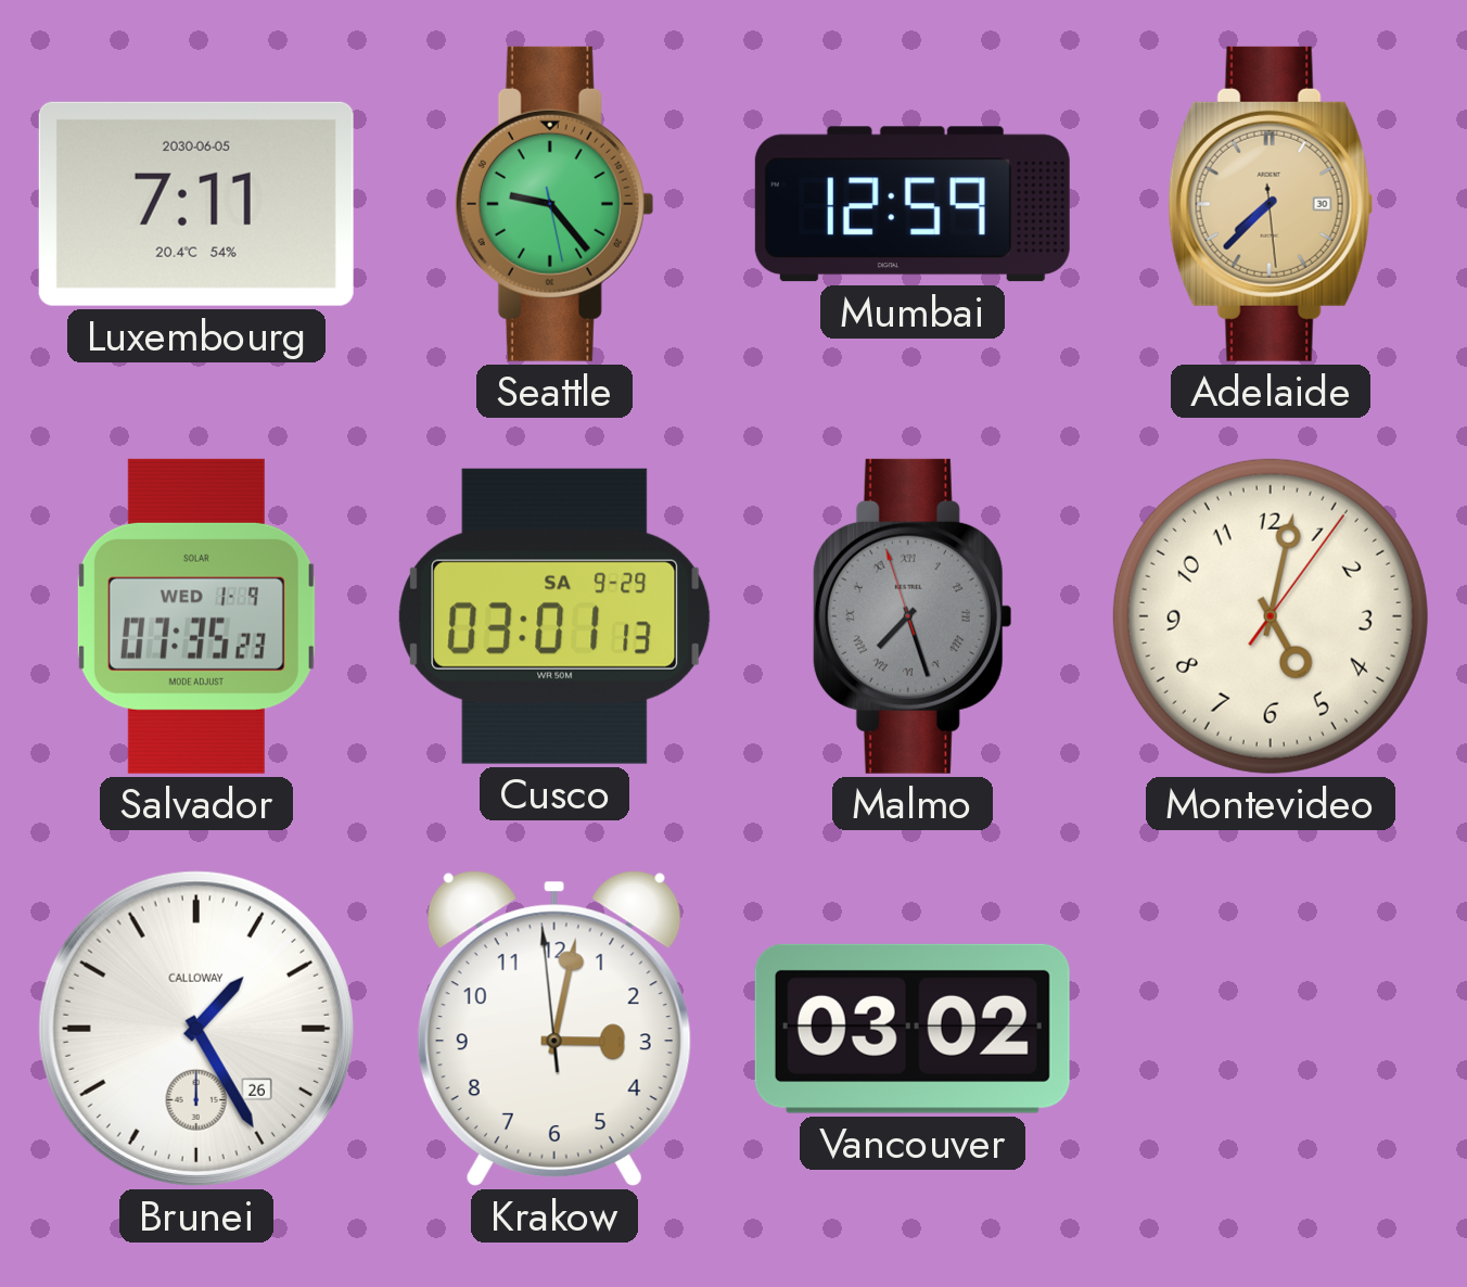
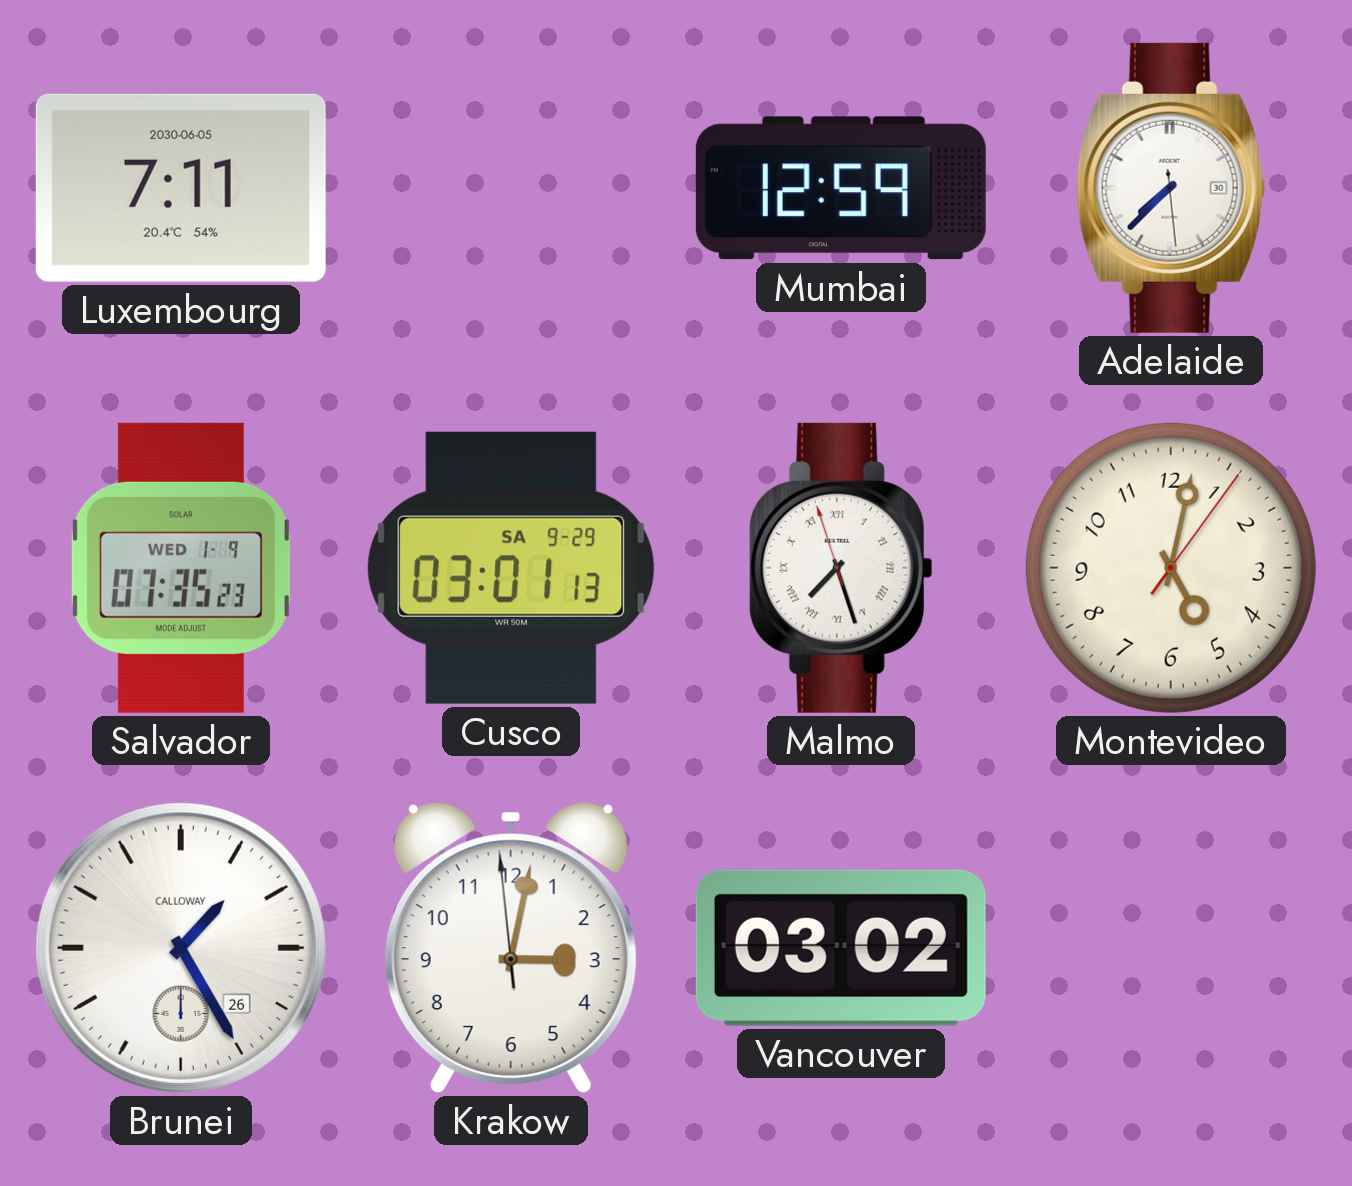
Seattle: 9:23 -> none
Adelaide dial: champagne -> white
Malmo dial: grey -> white
